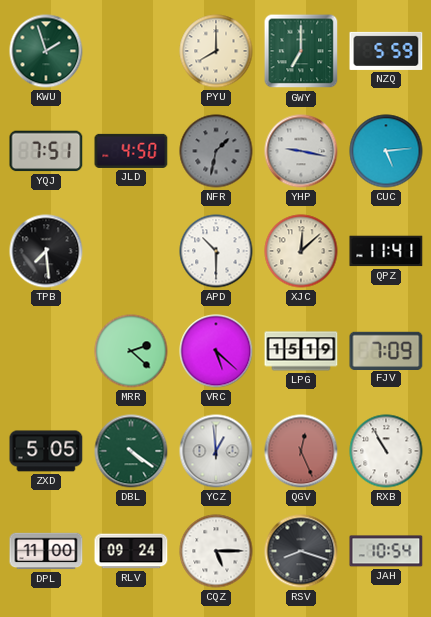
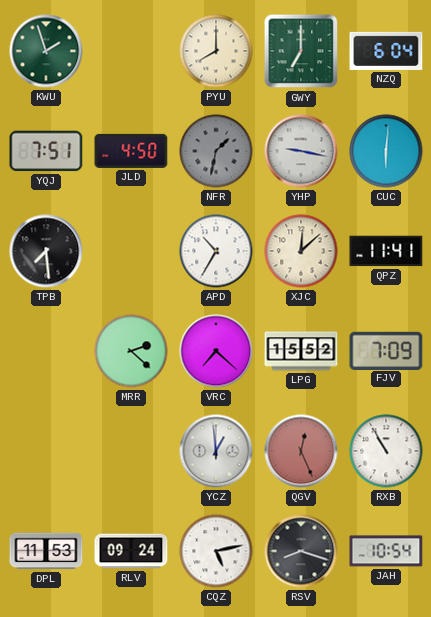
NZQ: 5:59 -> 6:04
CUC: 5:14 -> 6:01
APD: 10:30 -> 10:35
VRC: 5:22 -> 7:22
LPG: 15:19 -> 15:52
ZXD: 5:05 -> none
DBL: 4:21 -> none
DPL: 11:00 -> 11:53
CQZ: 5:15 -> 5:13
